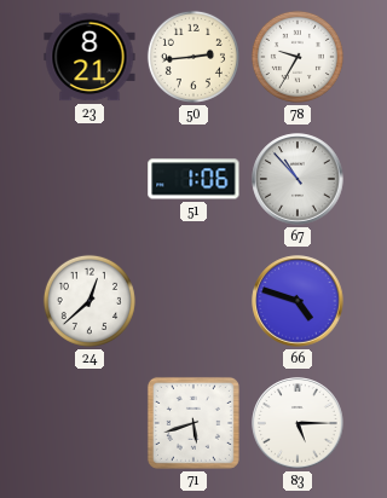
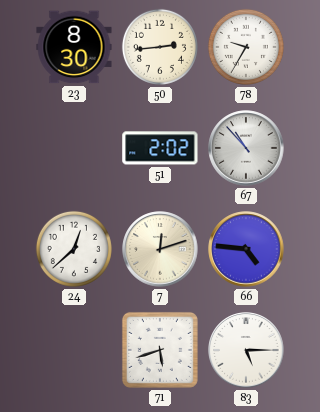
23: 8:21 -> 8:30
51: 1:06 -> 2:02
7: none -> 12:12
66: 4:48 -> 4:46
